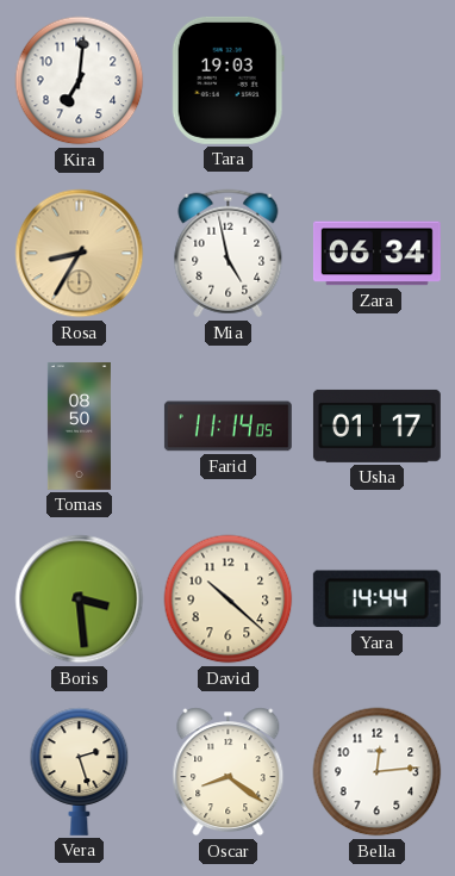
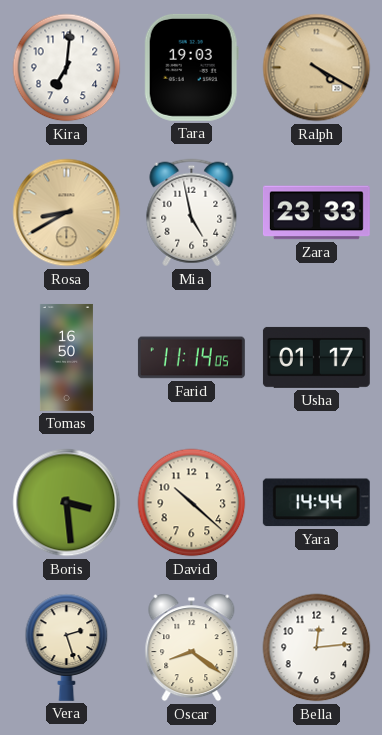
Ralph: none -> 4:20
Rosa: 8:35 -> 8:40
Zara: 06:34 -> 23:33
Tomas: 08:50 -> 16:50
